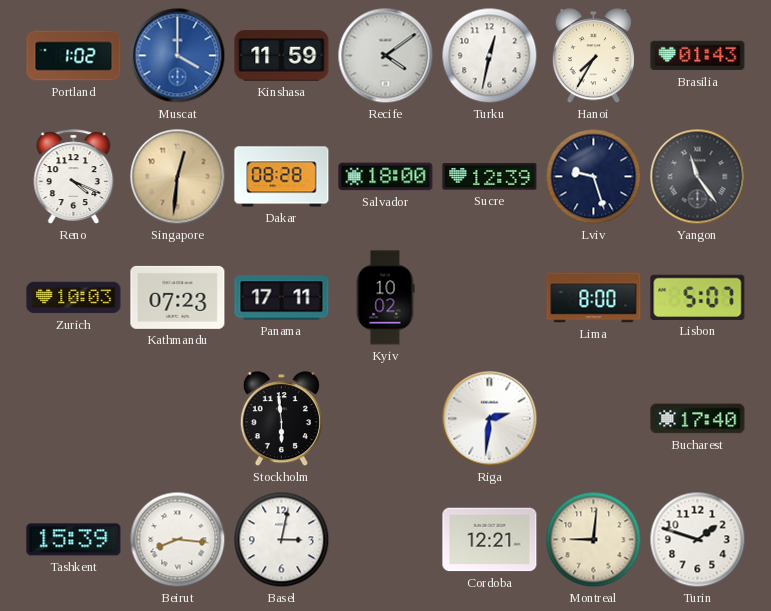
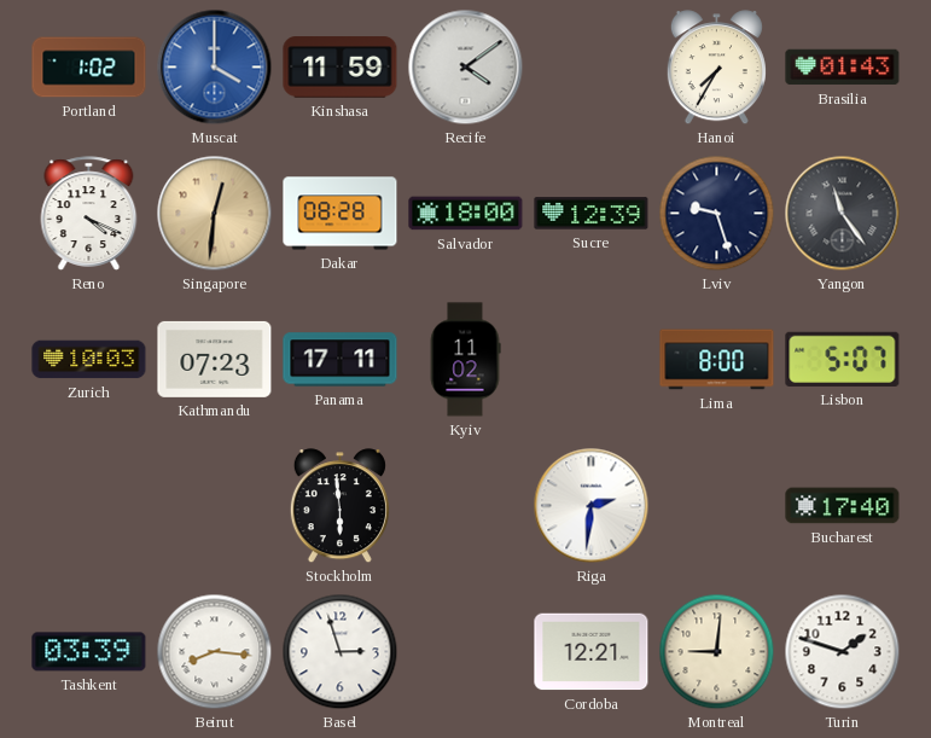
Turku: 12:32 -> none
Kyiv: 10:02 -> 11:02
Tashkent: 15:39 -> 03:39
Basel: 3:02 -> 2:57
